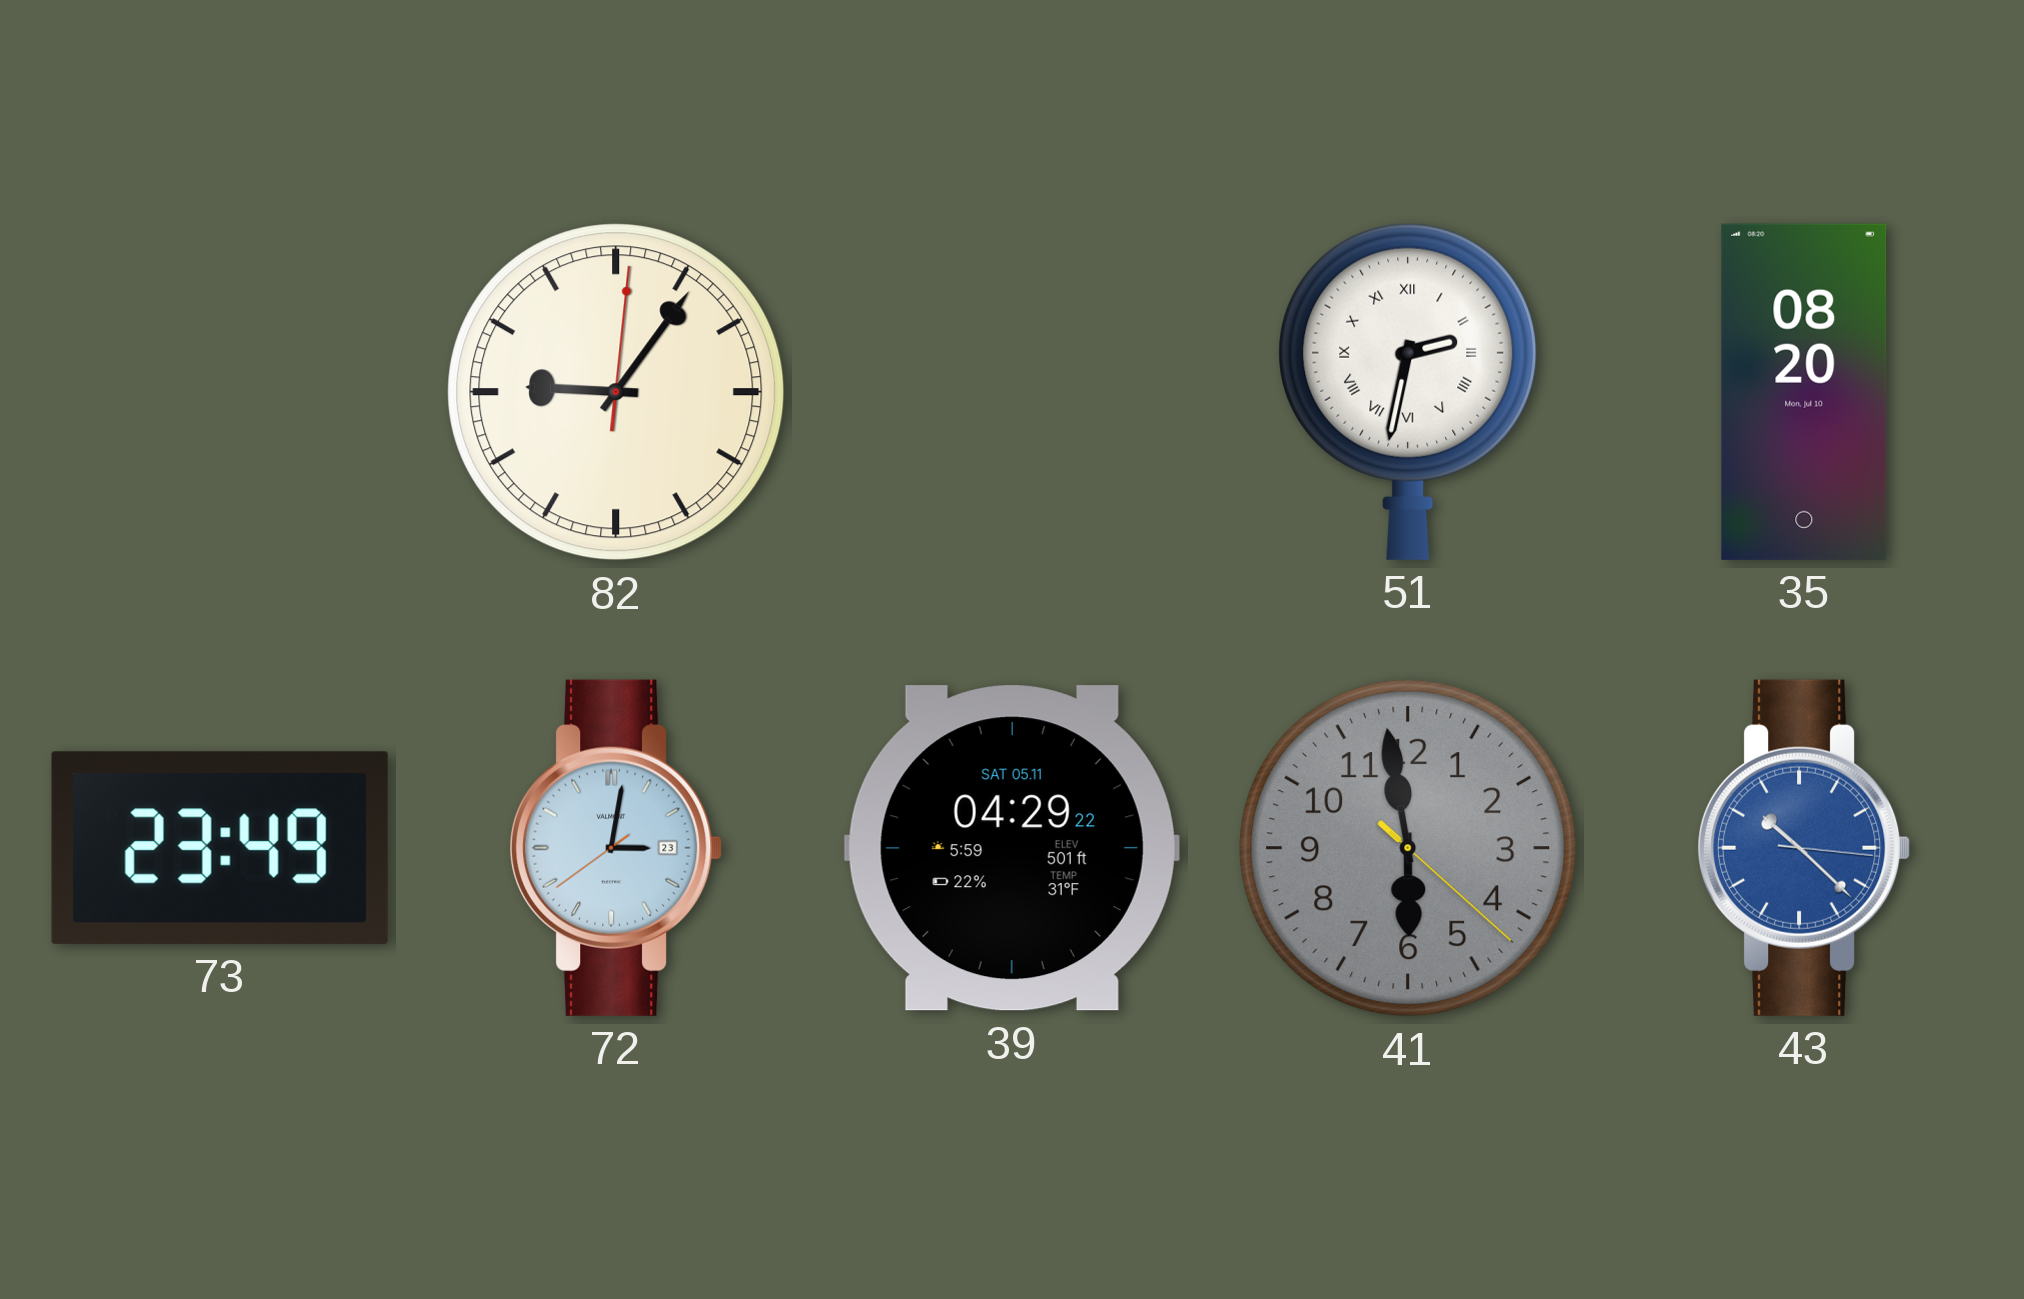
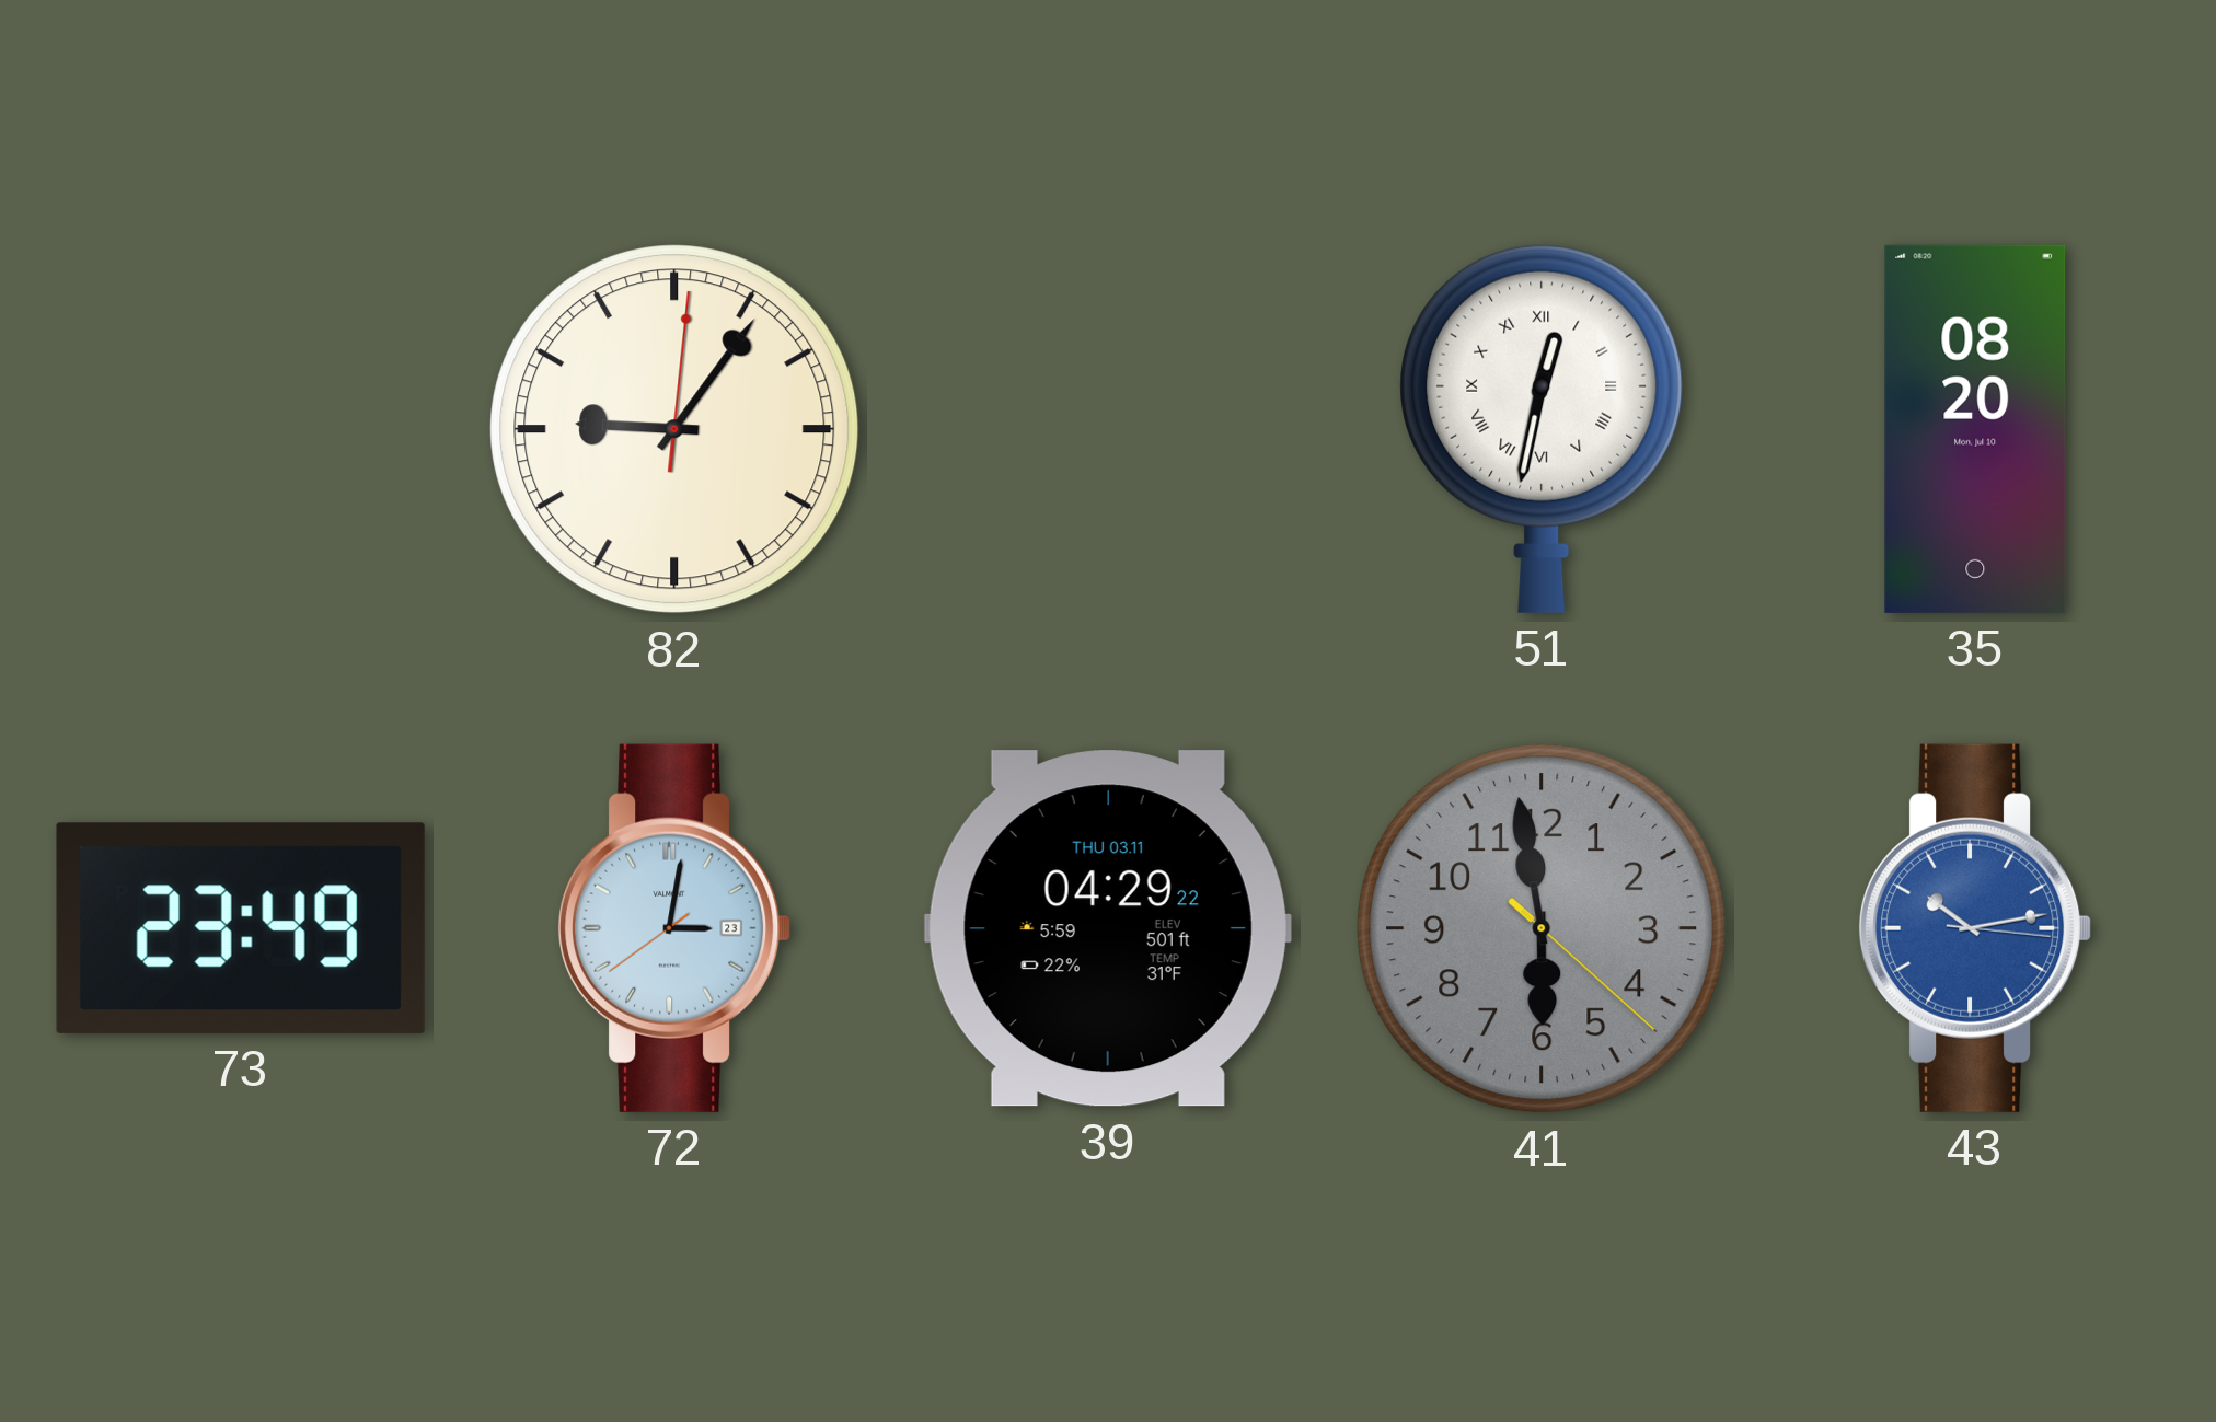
51: 2:32 -> 12:32
39 date: SAT 05.11 -> THU 03.11
43: 10:22 -> 10:13
